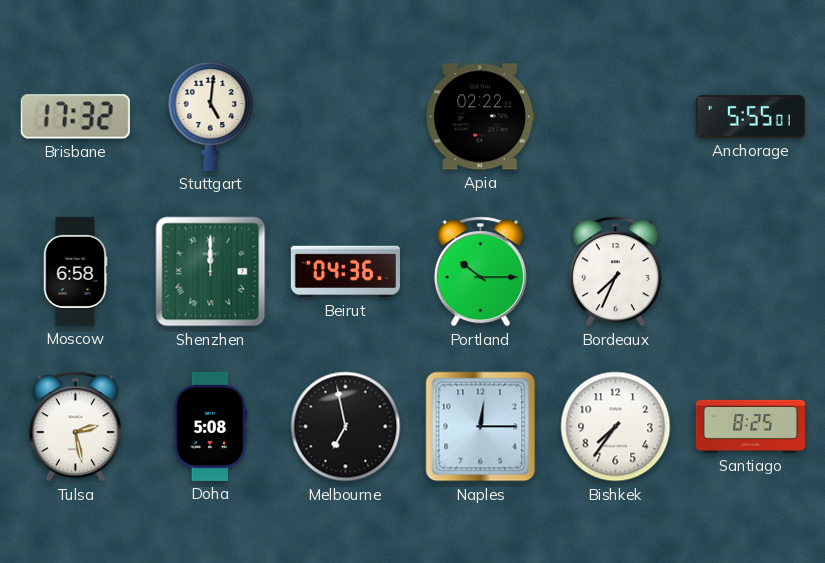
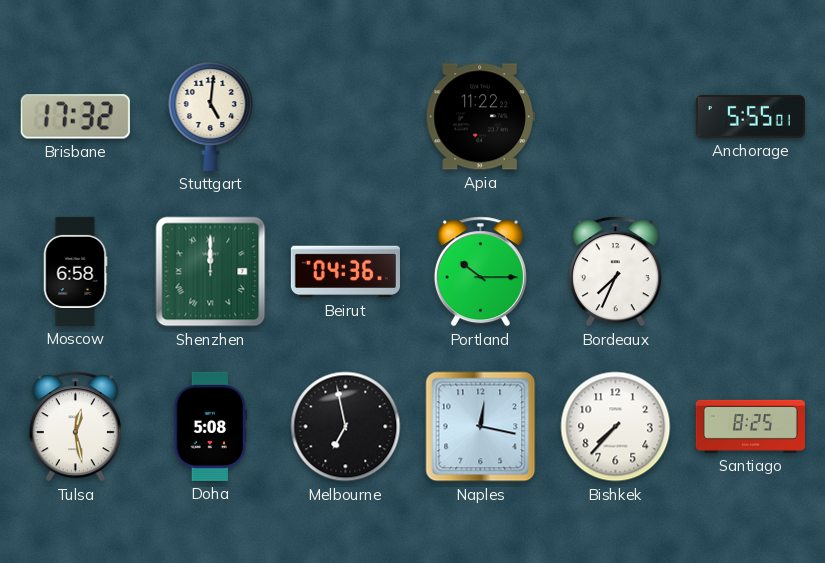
Apia: 02:22 -> 11:22
Tulsa: 2:28 -> 12:28
Naples: 12:15 -> 12:17
Bishkek: 7:36 -> 7:37
